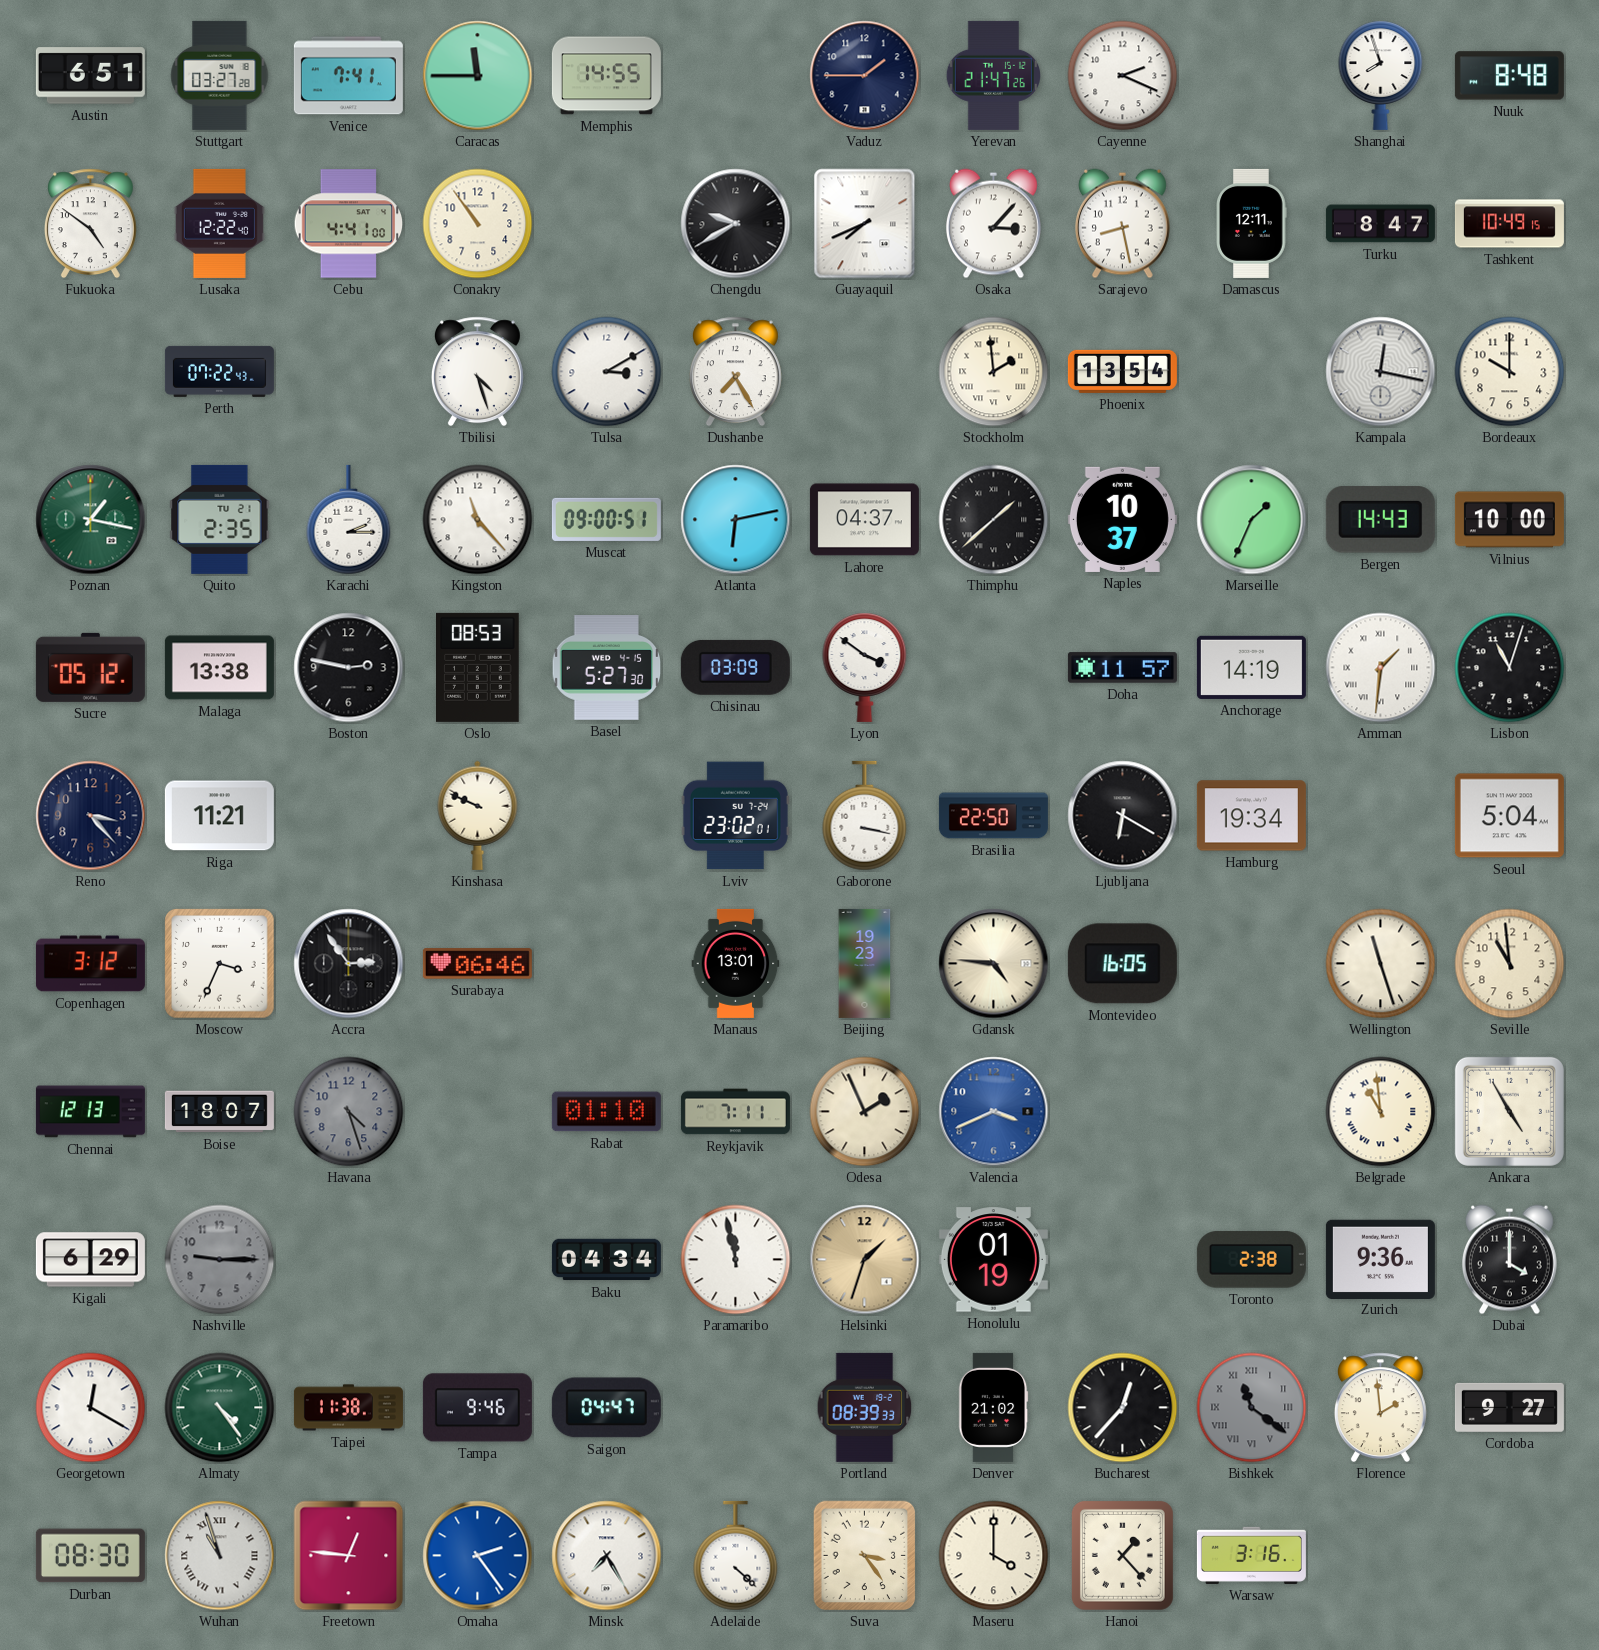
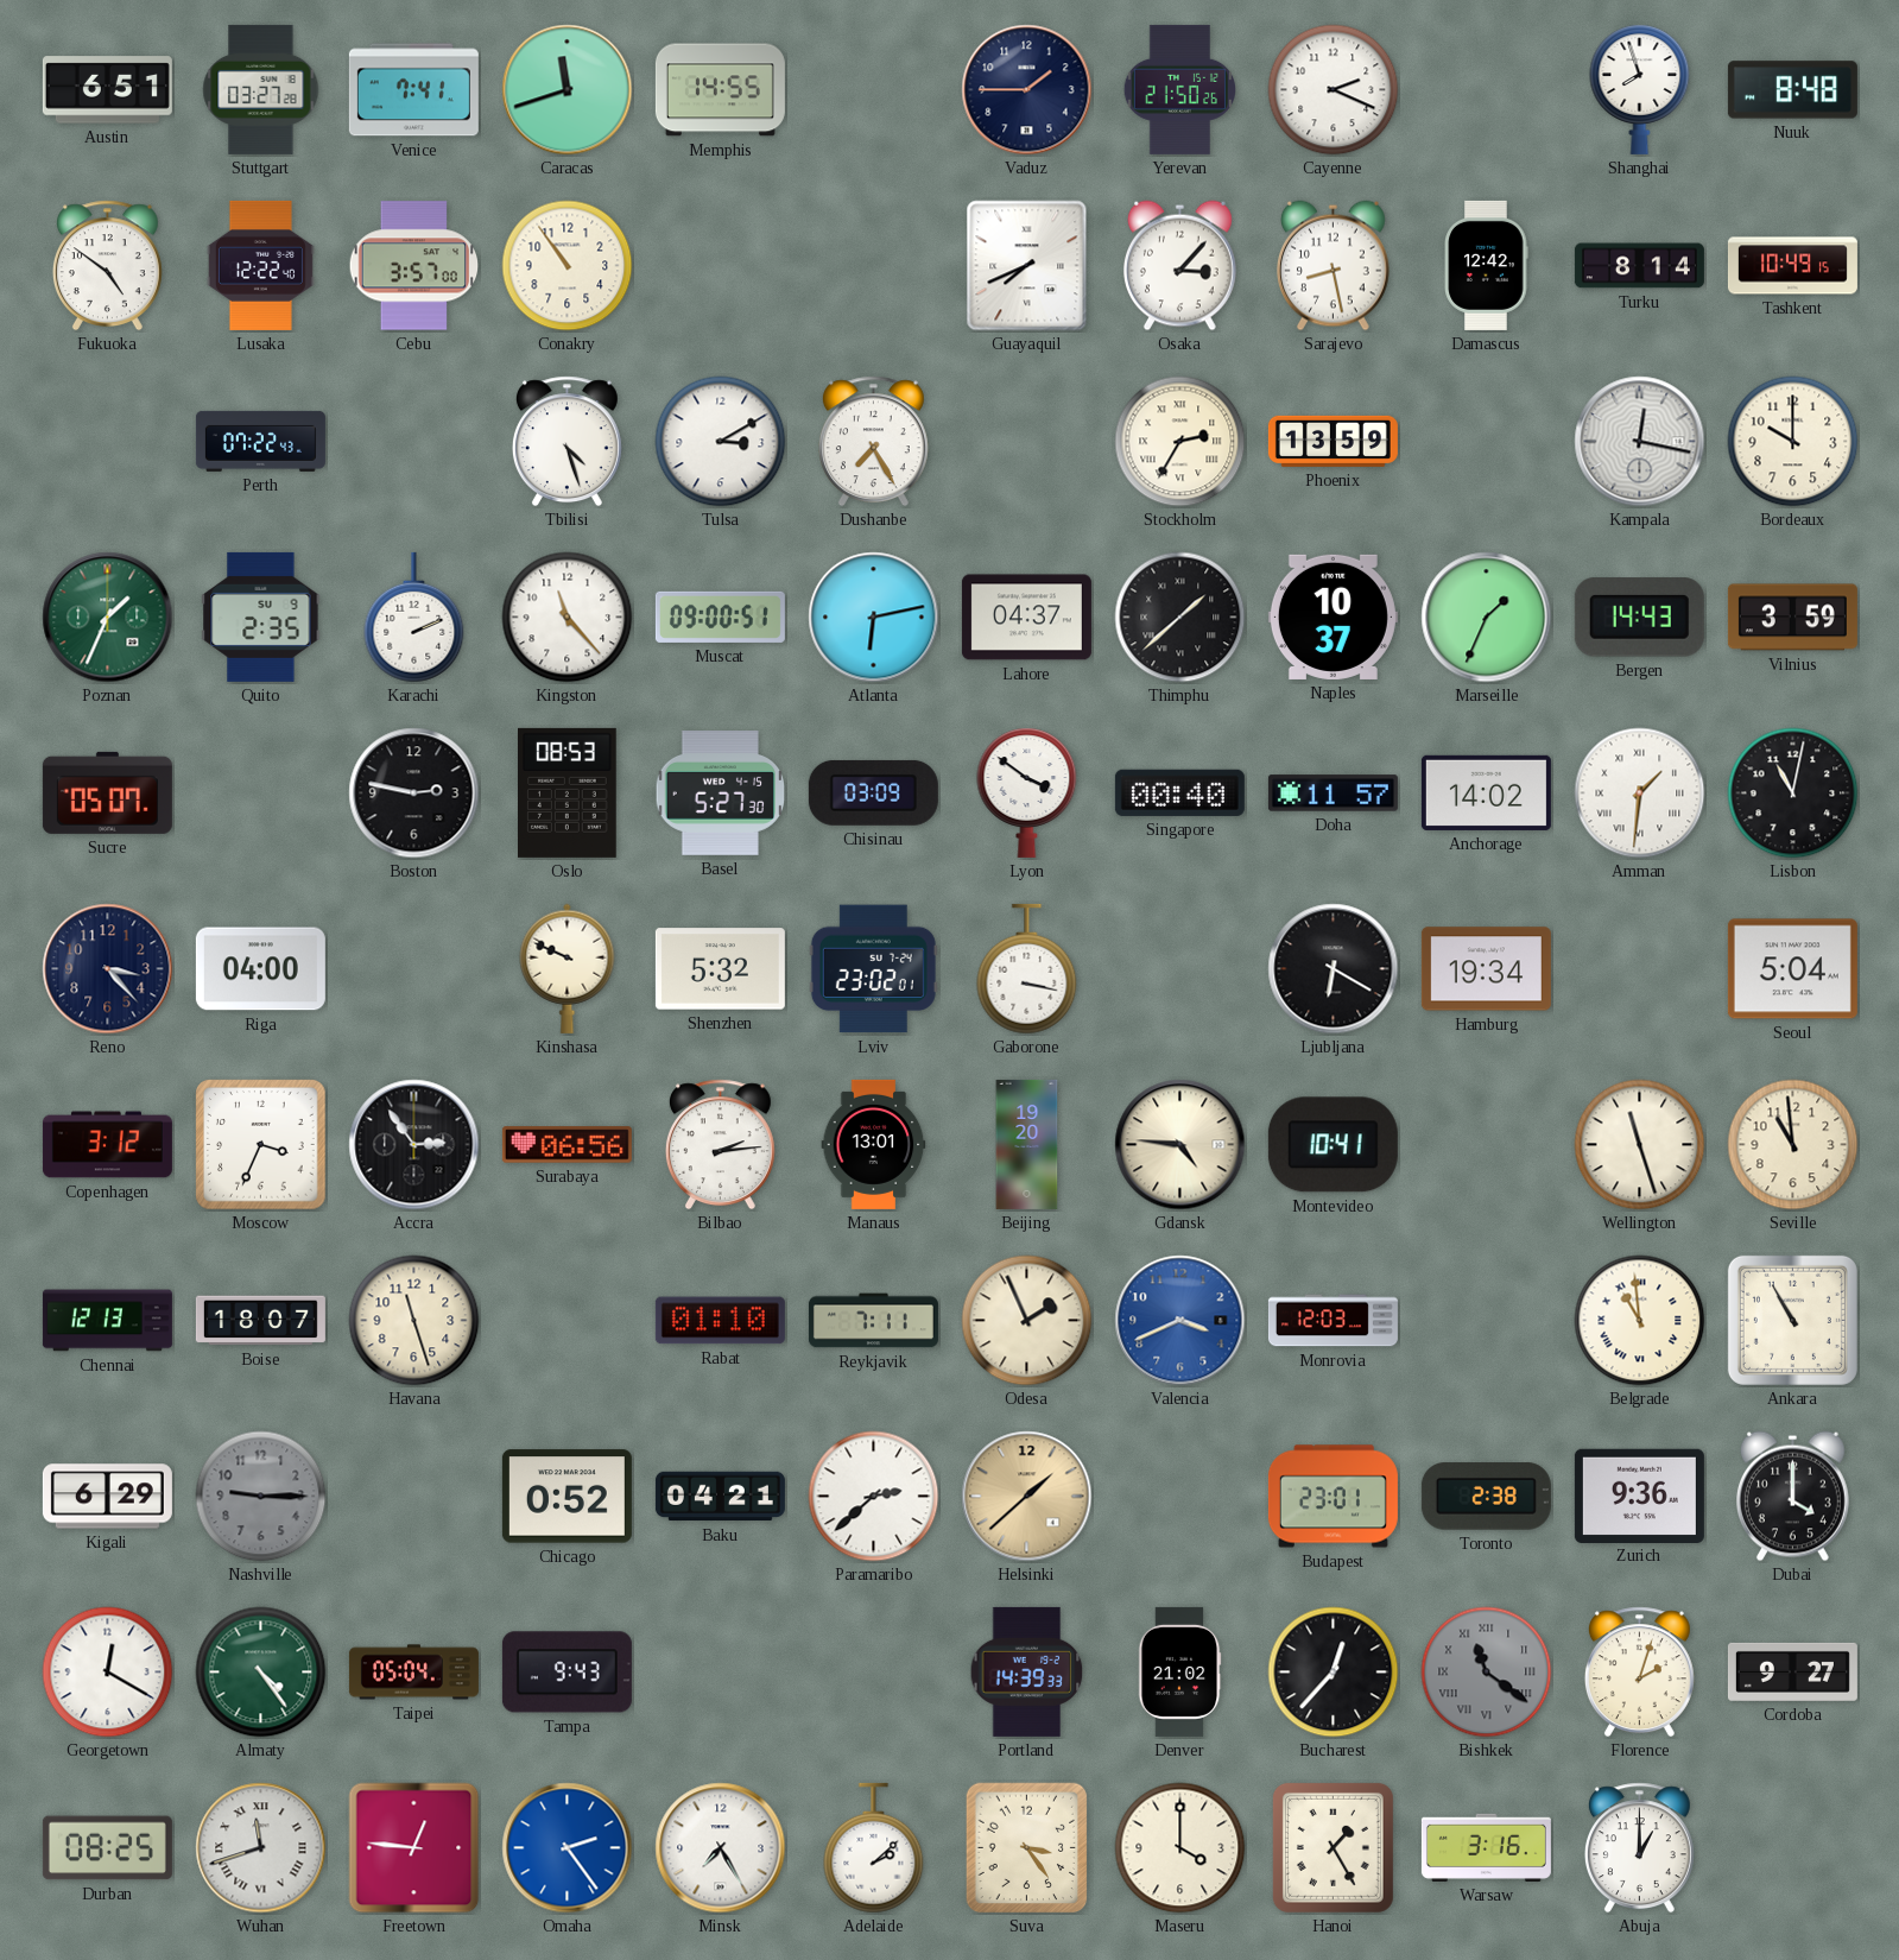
Caracas: 11:45 -> 11:42
Yerevan: 21:47 -> 21:50
Cebu: 4:41 -> 3:57
Chengdu: 9:40 -> none
Damascus: 12:11 -> 12:42
Turku: 8:47 -> 8:14
Stockholm: 1:59 -> 2:35
Phoenix: 13:54 -> 13:59
Poznan: 1:17 -> 1:34
Quito date: TU 21 -> SU 9
Karachi: 2:15 -> 2:11
Vilnius: 10:00 -> 3:59
Sucre: 05:12 -> 05:07
Malaga: 13:38 -> none
Singapore: none -> 00:40
Anchorage: 14:19 -> 14:02
Lisbon: 11:03 -> 11:02
Riga: 11:21 -> 04:00
Shenzhen: none -> 5:32
Brasilia: 22:50 -> none
Surabaya: 06:46 -> 06:56
Bilbao: none -> 2:14
Beijing: 19:23 -> 19:20
Montevideo: 16:05 -> 10:41
Havana: 4:27 -> 11:27
Havana dial: grey -> cream
Monrovia: none -> 12:03
Ankara: 4:55 -> 10:55
Chicago: none -> 0:52
Baku: 04:34 -> 04:21
Paramaribo: 11:58 -> 2:38
Helsinki: 1:33 -> 1:38
Honolulu: 01:19 -> none
Budapest: none -> 23:01
Taipei: 11:38 -> 05:04
Tampa: 9:46 -> 9:43
Saigon: 04:47 -> none
Portland: 08:39 -> 14:39
Florence: 1:59 -> 2:03
Durban: 08:30 -> 08:25
Wuhan: 10:57 -> 11:42
Adelaide: 4:22 -> 2:08
Hanoi: 1:23 -> 1:25
Abuja: none -> 1:00
